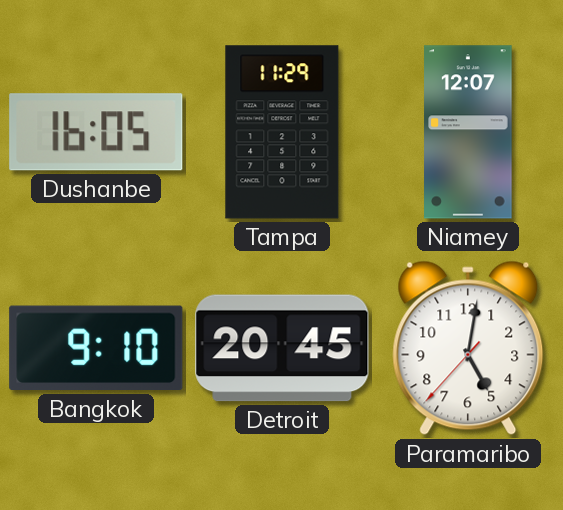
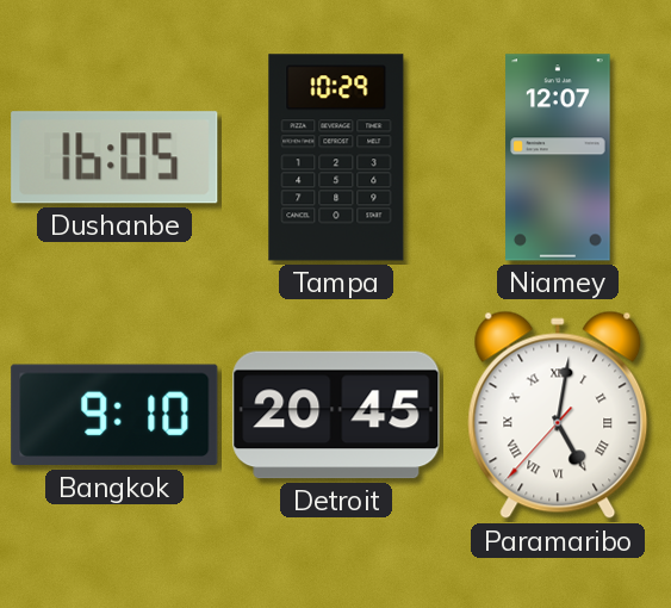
Tampa: 11:29 -> 10:29
Paramaribo numerals: Arabic -> Roman
